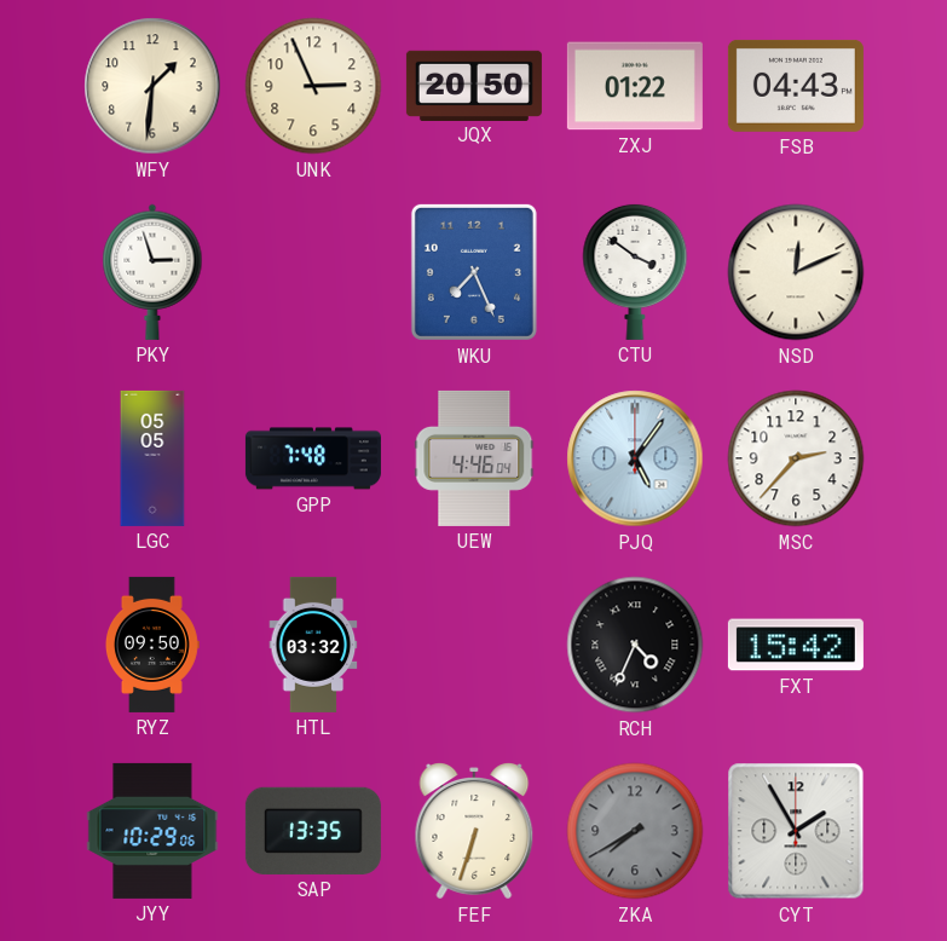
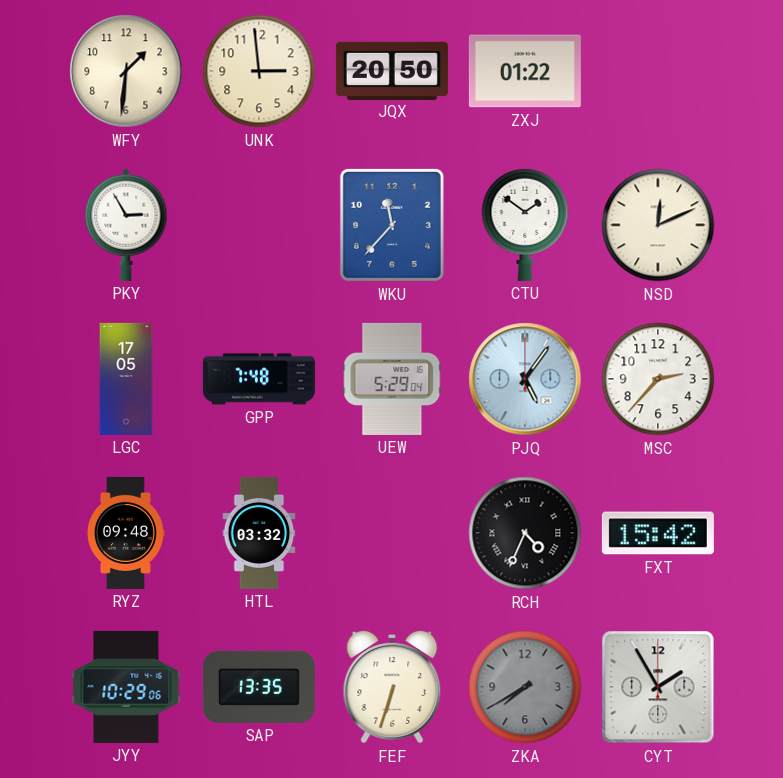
UNK: 2:56 -> 2:59
FSB: 04:43 -> none
PKY: 2:57 -> 2:55
WKU: 7:26 -> 11:37
CTU: 3:51 -> 1:51
LGC: 05:05 -> 17:05
UEW: 4:46 -> 5:29
RYZ: 09:50 -> 09:48
